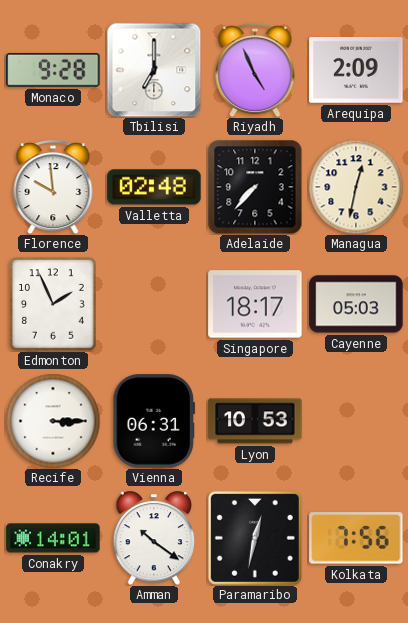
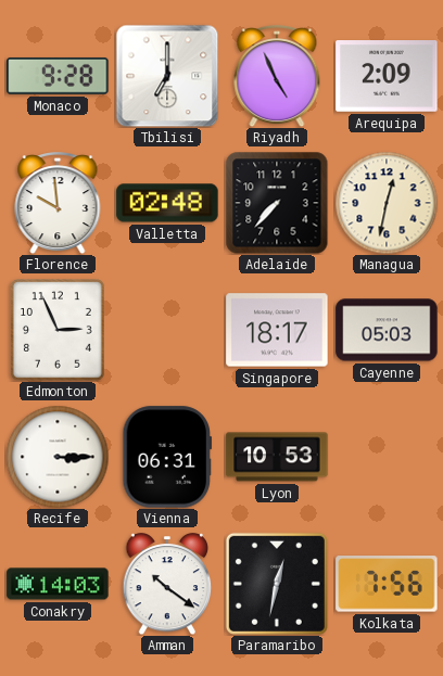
Edmonton: 1:56 -> 2:56
Conakry: 14:01 -> 14:03
